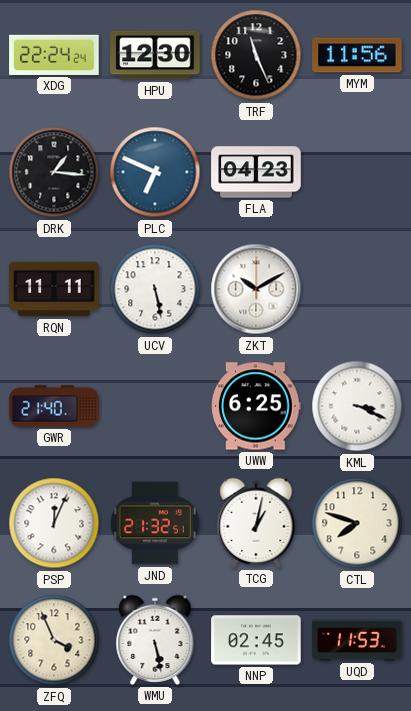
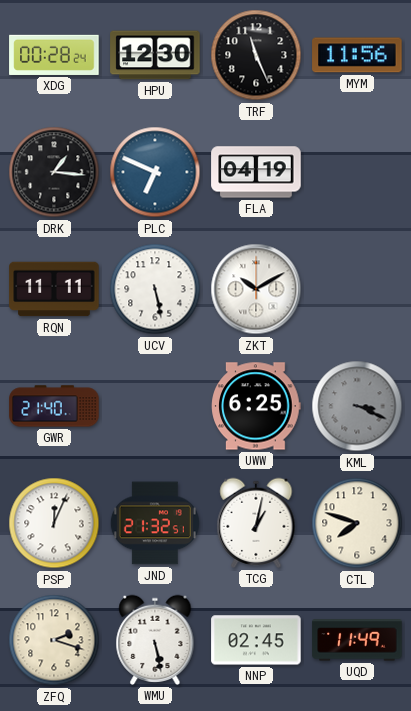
XDG: 22:24 -> 00:28
FLA: 04:23 -> 04:19
KML dial: white -> grey
ZFQ: 3:56 -> 2:18
UQD: 11:53 -> 11:49
